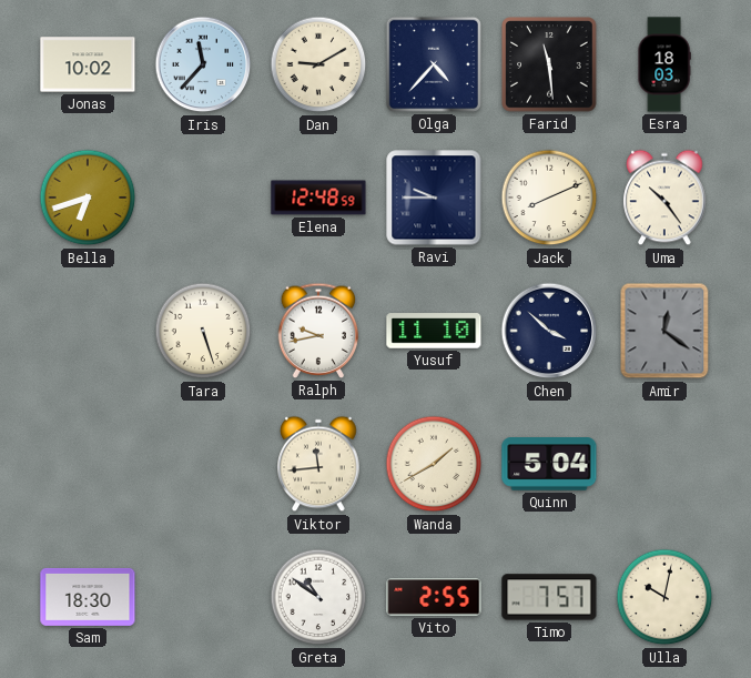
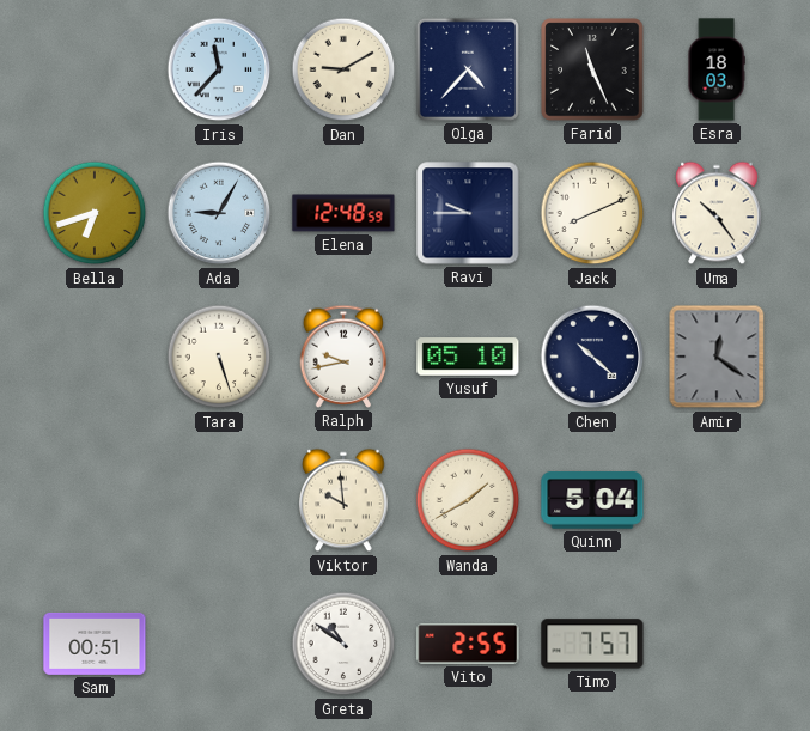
Jonas: 10:02 -> none
Farid: 11:29 -> 11:26
Ada: none -> 9:05
Yusuf: 11:10 -> 05:10
Chen: 3:52 -> 10:22
Viktor: 11:44 -> 9:59
Sam: 18:30 -> 00:51
Ulla: 10:02 -> none
